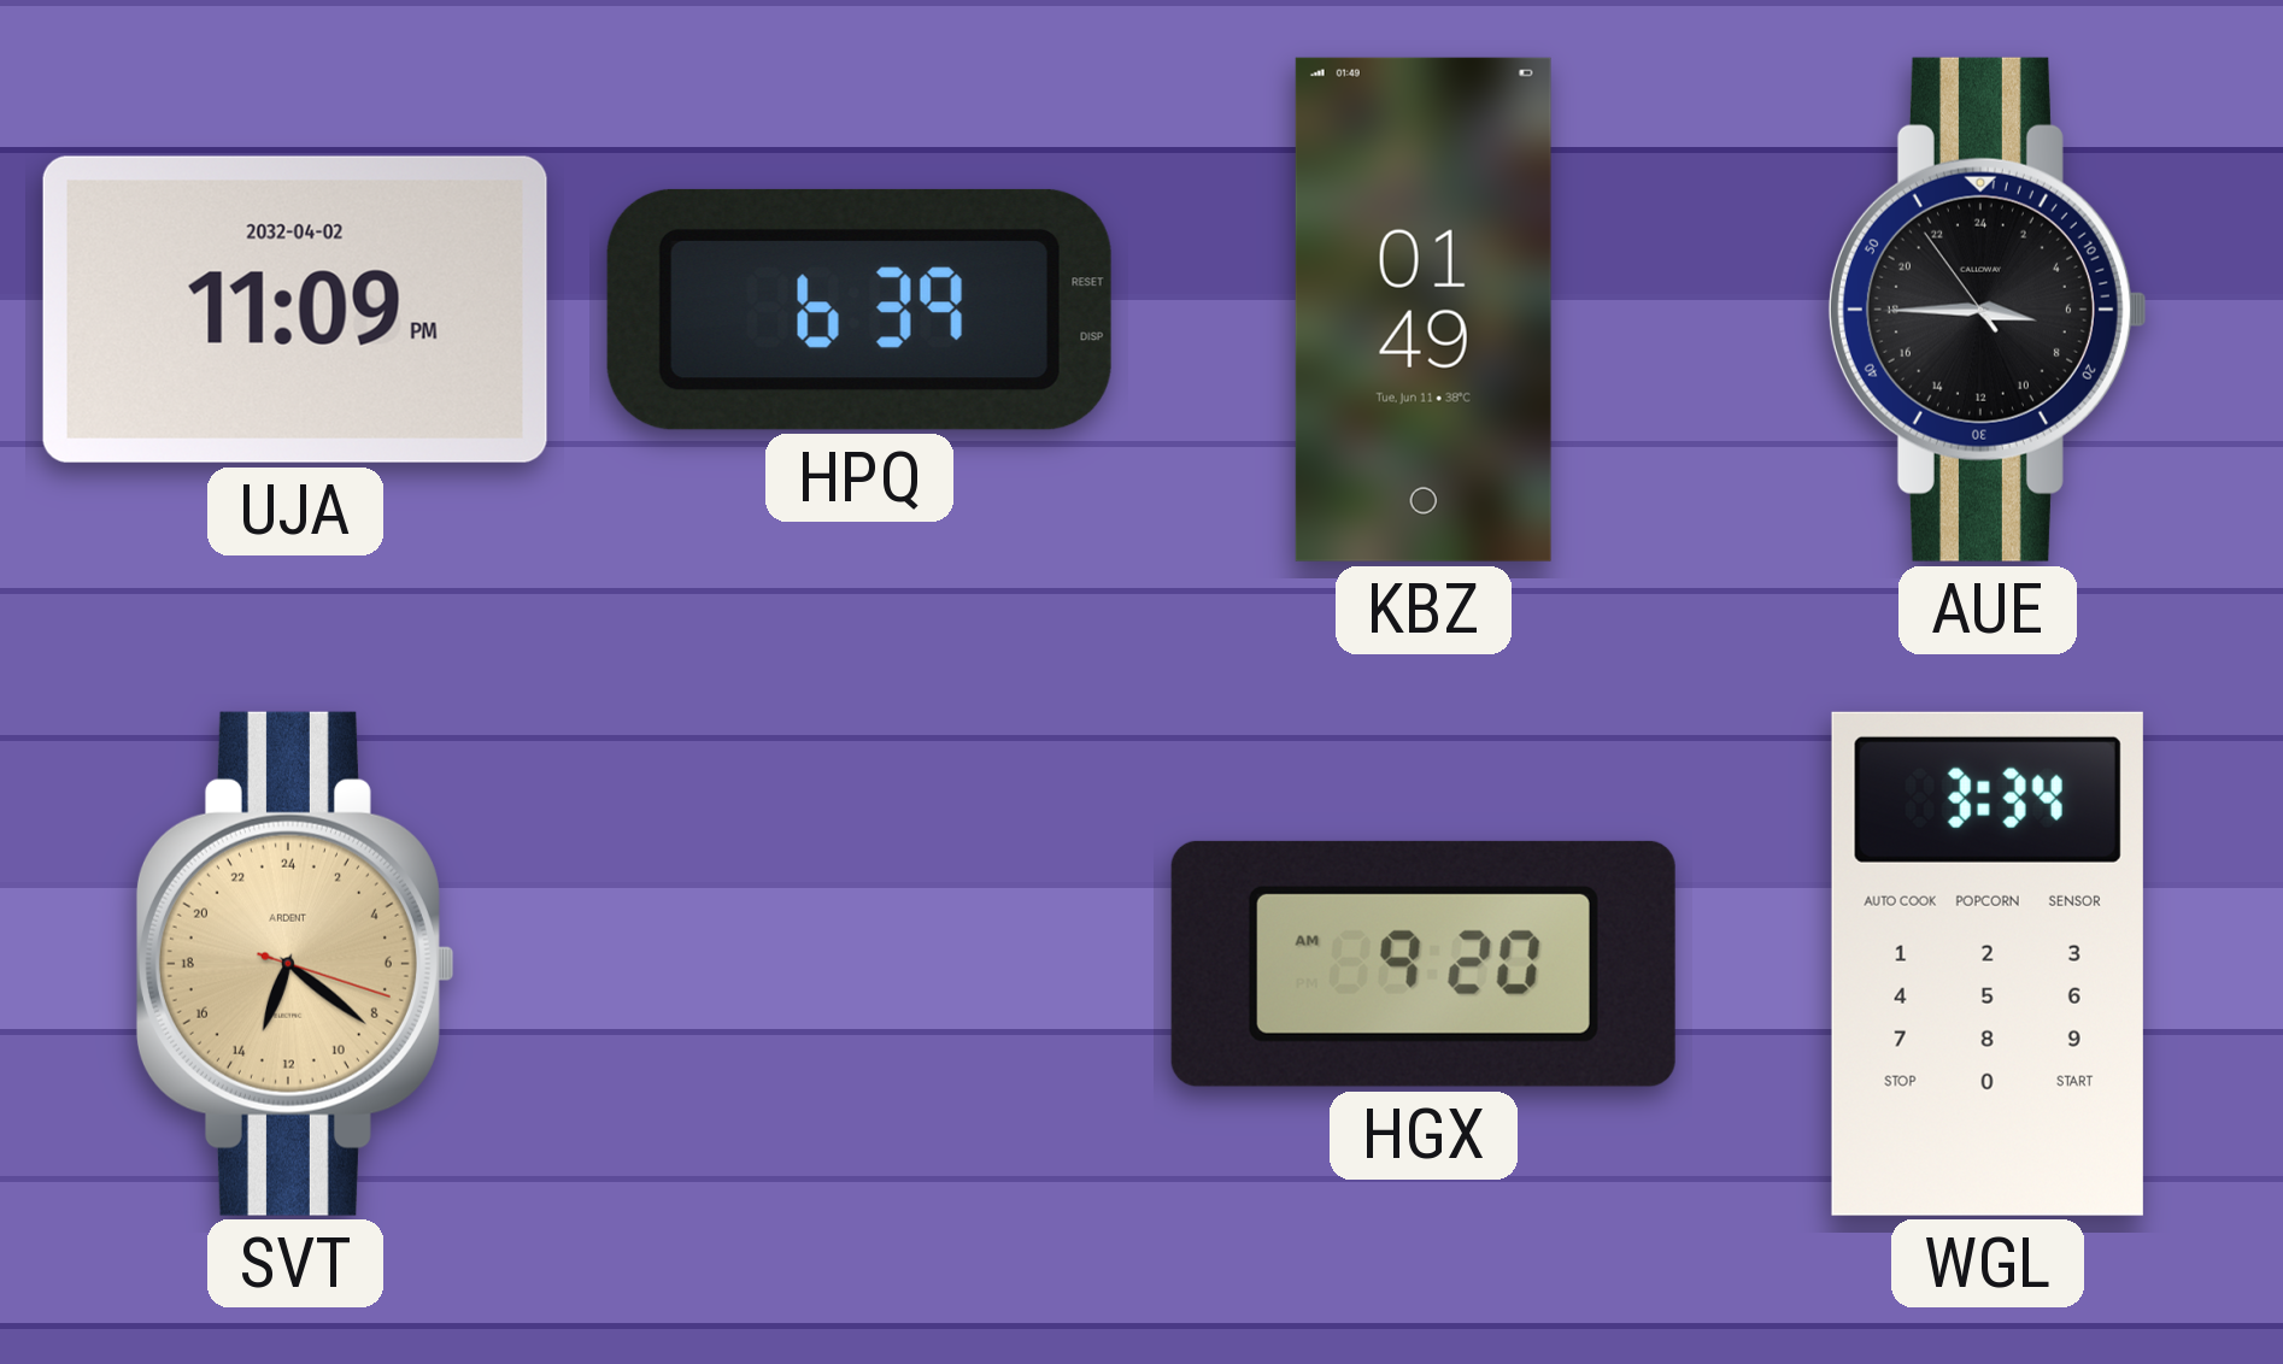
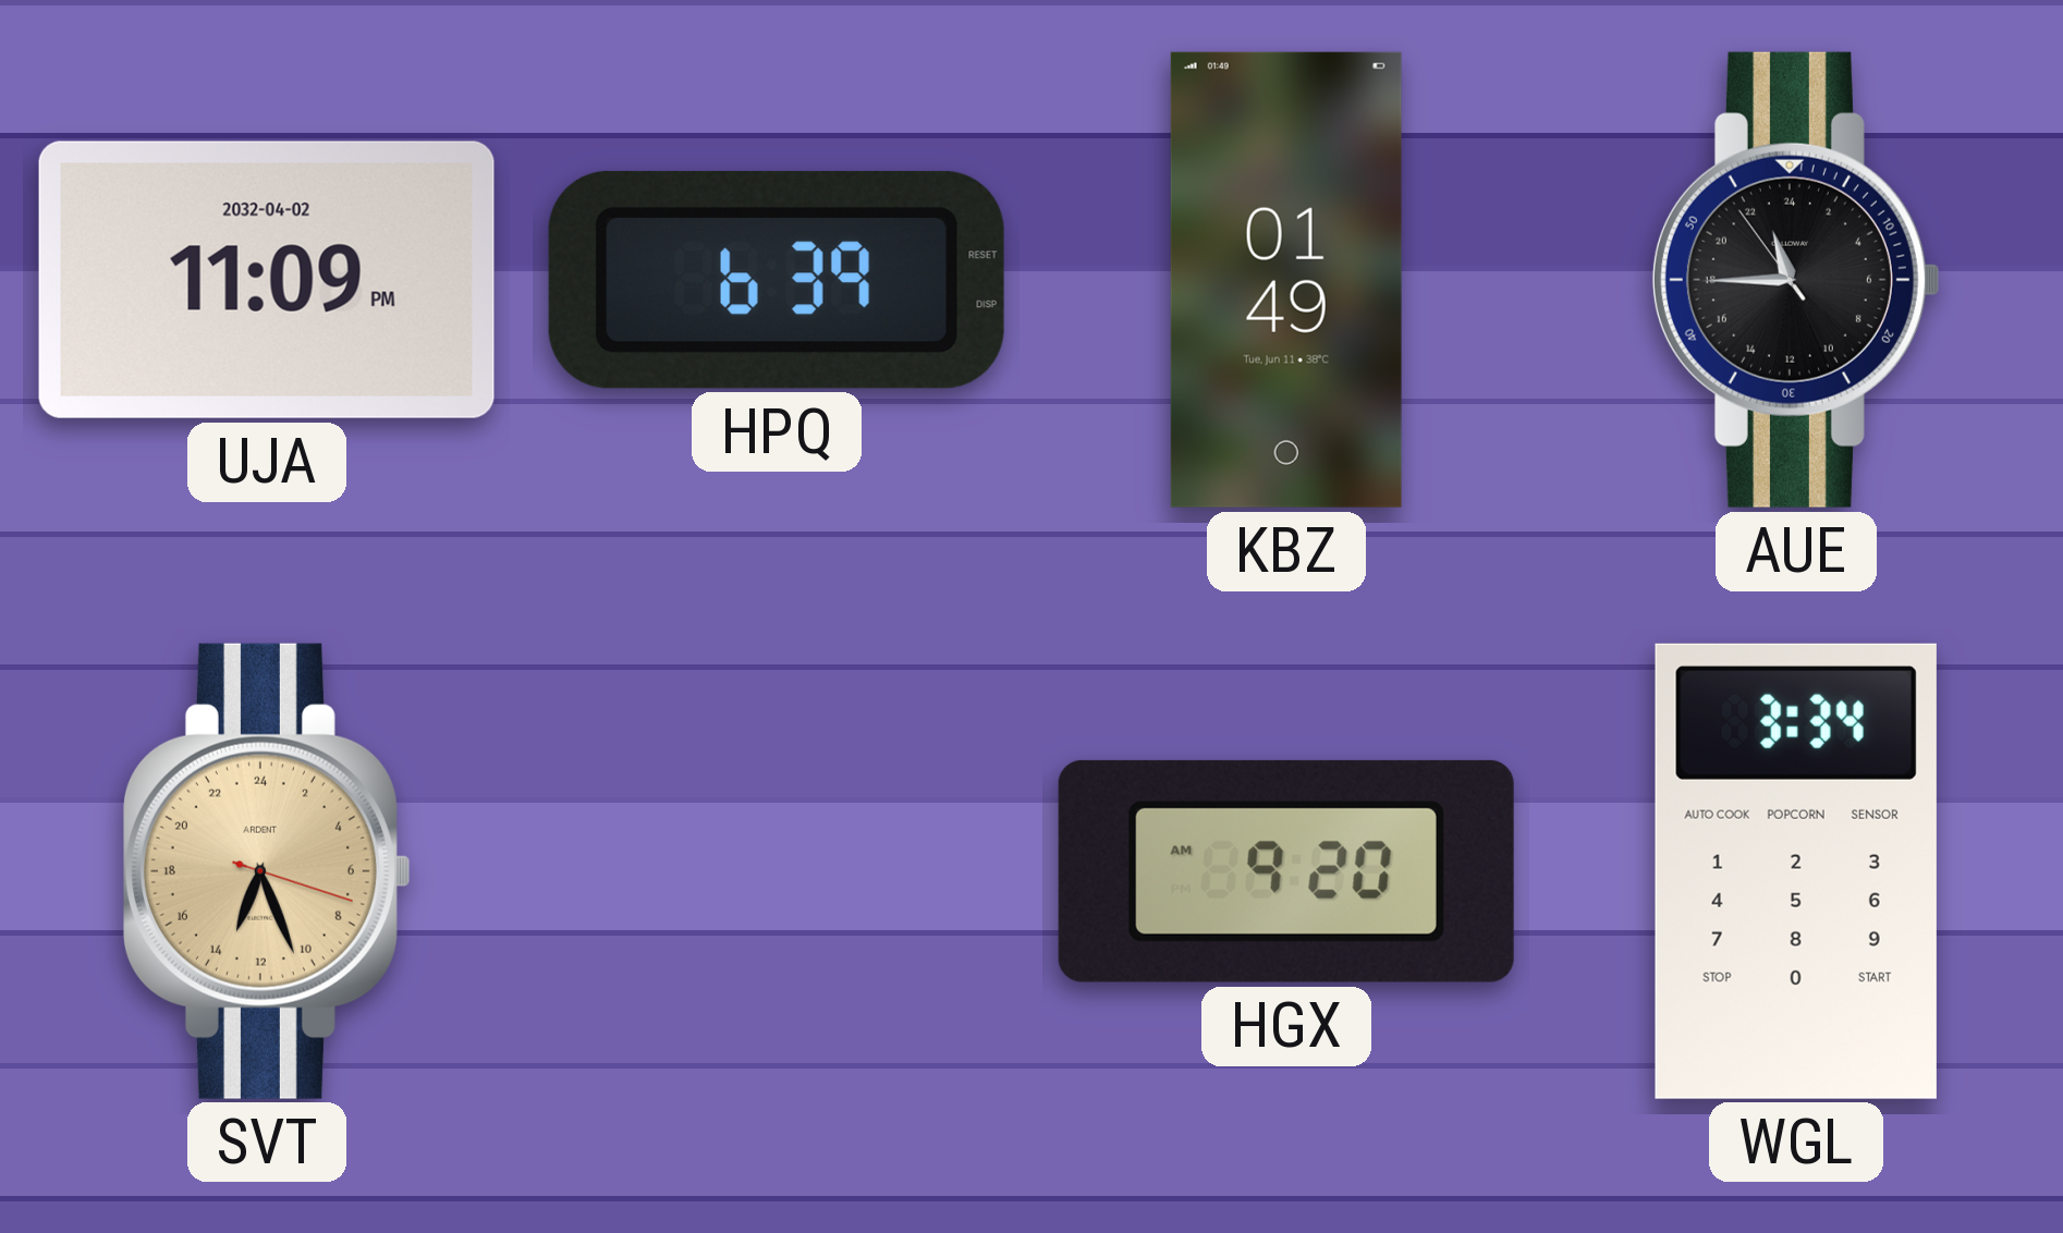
AUE: 6:44 -> 22:44
SVT: 13:21 -> 13:26
